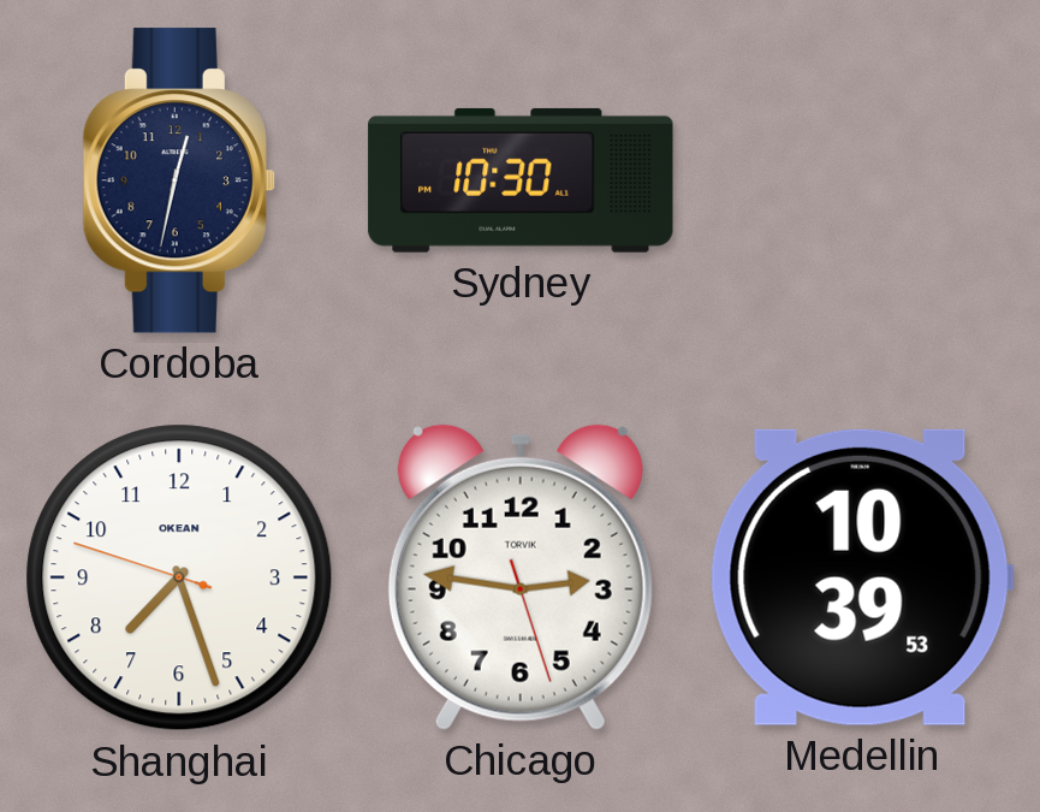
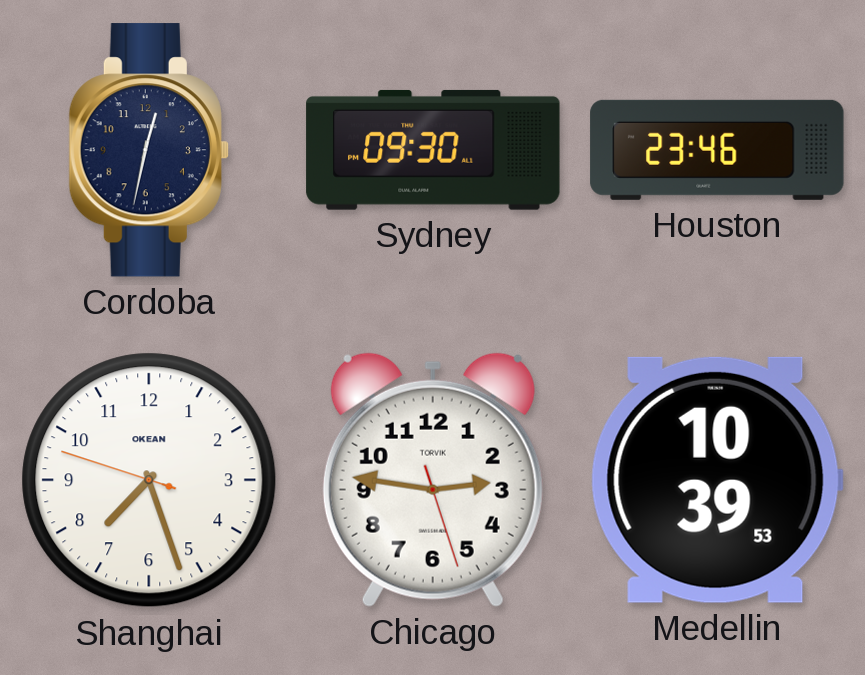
Sydney: 10:30 -> 09:30
Houston: none -> 23:46
